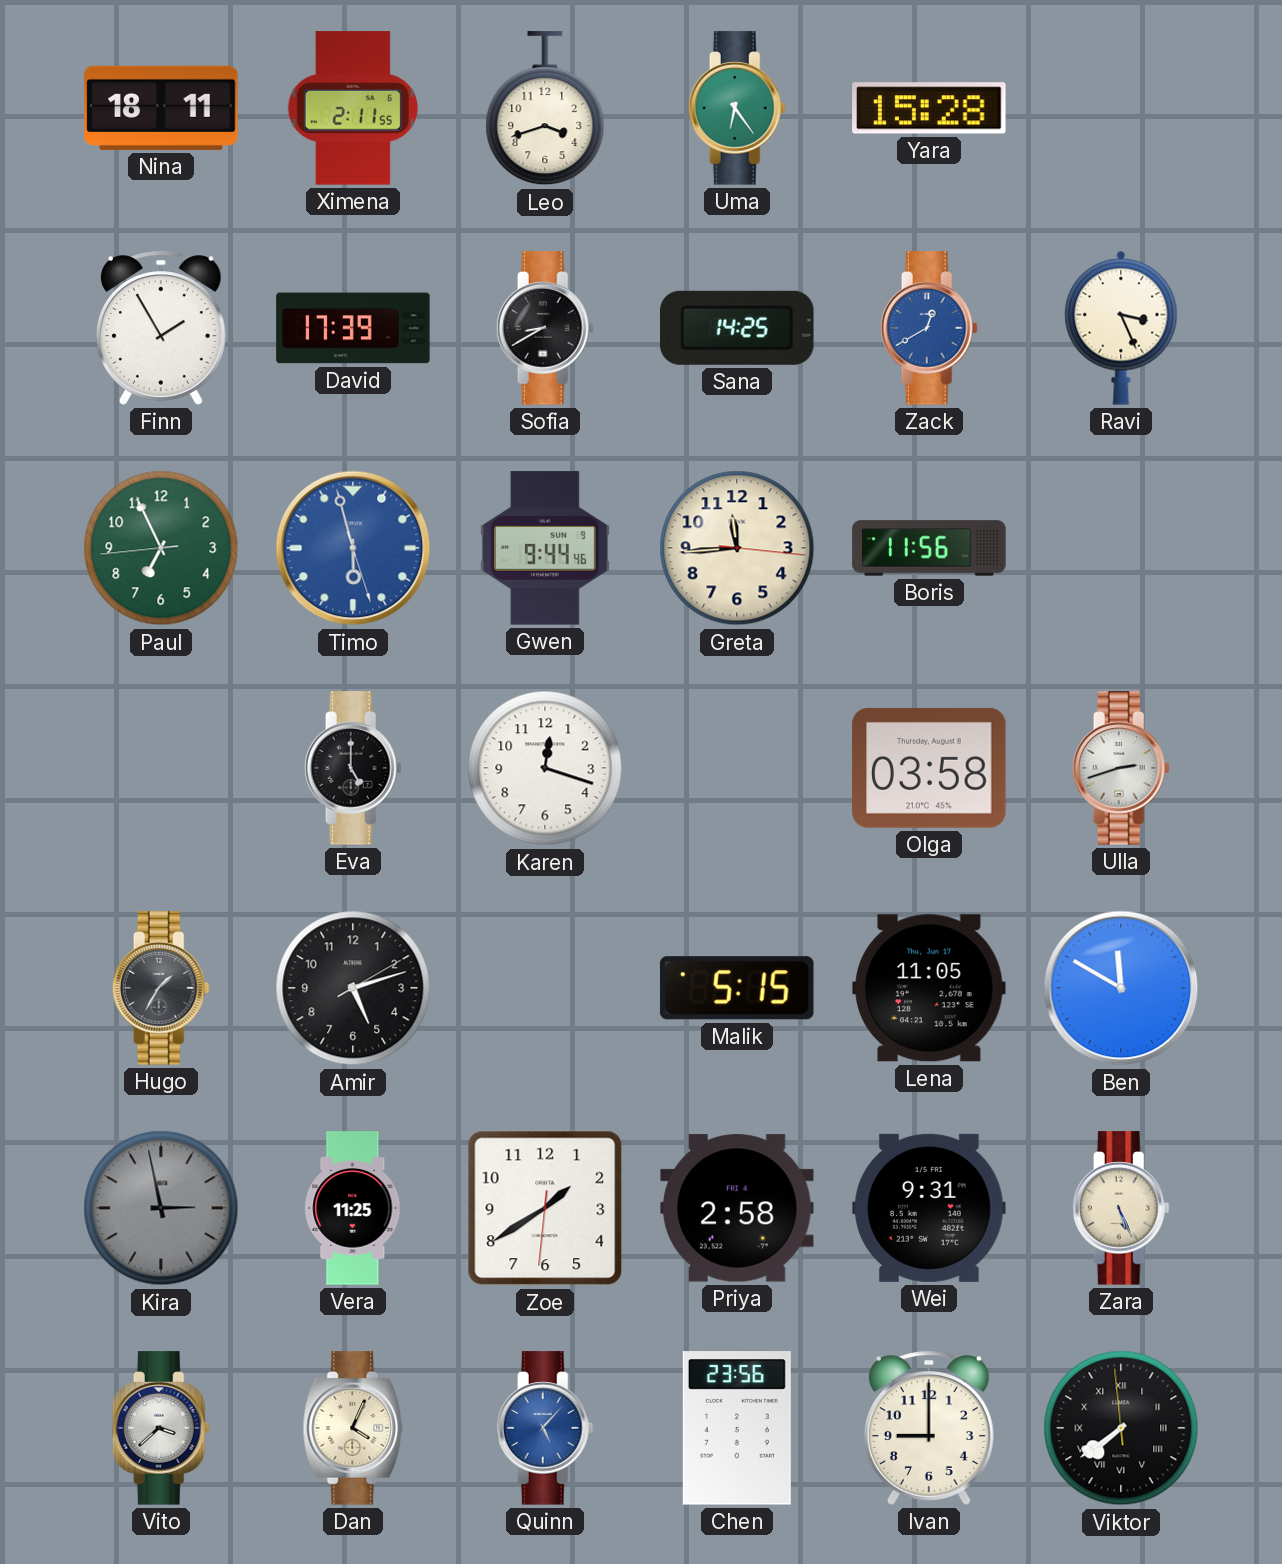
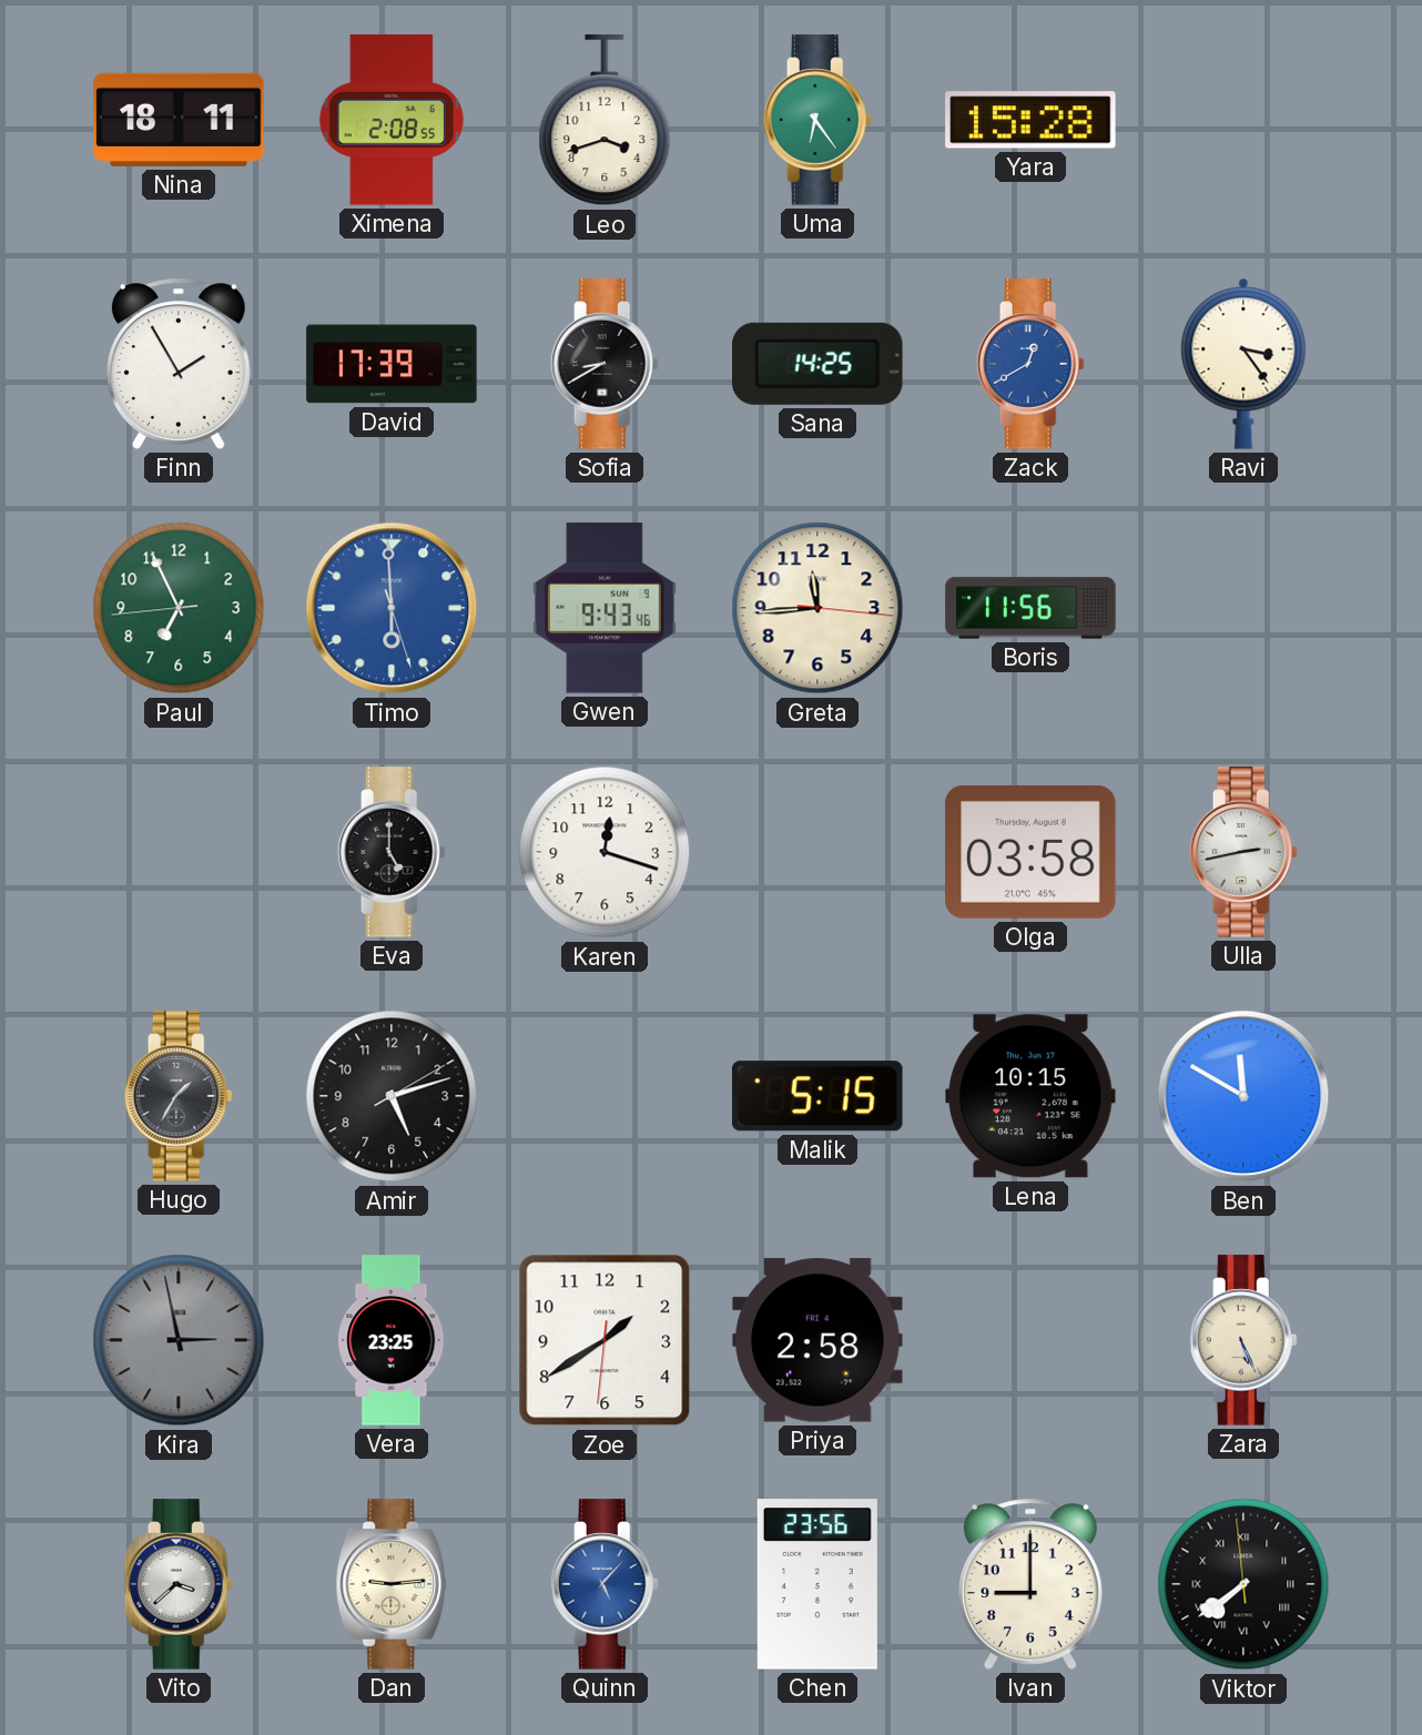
Ximena: 2:11 -> 2:08
Ravi: 3:26 -> 3:24
Timo: 5:57 -> 5:59
Gwen: 9:44 -> 9:43
Ulla: 2:42 -> 2:43
Lena: 11:05 -> 10:15
Vera: 11:25 -> 23:25
Wei: 9:31 -> none
Dan: 4:04 -> 9:14
